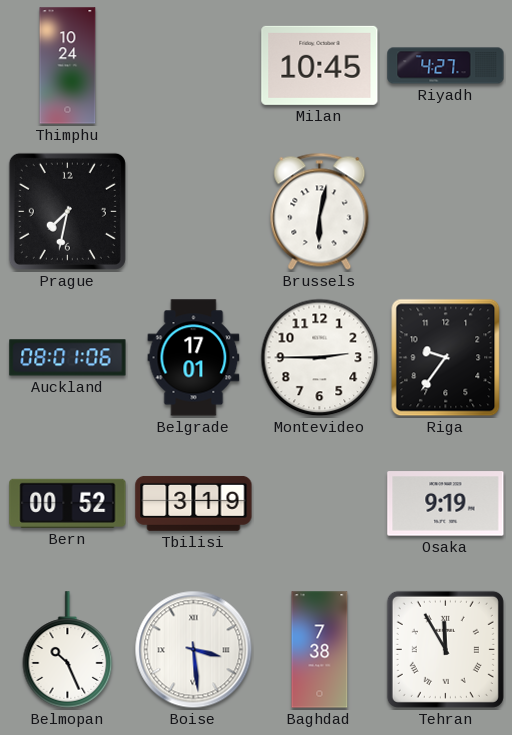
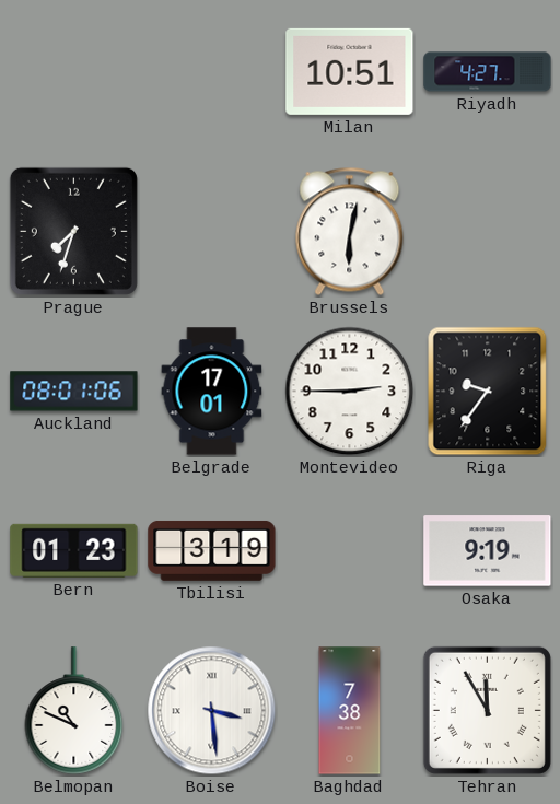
Thimphu: 10:24 -> none
Milan: 10:45 -> 10:51
Prague: 7:32 -> 7:33
Bern: 00:52 -> 01:23
Belmopan: 10:26 -> 10:49
